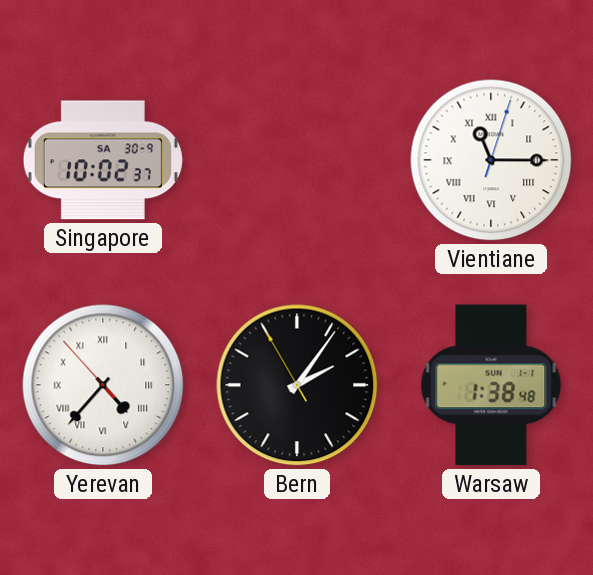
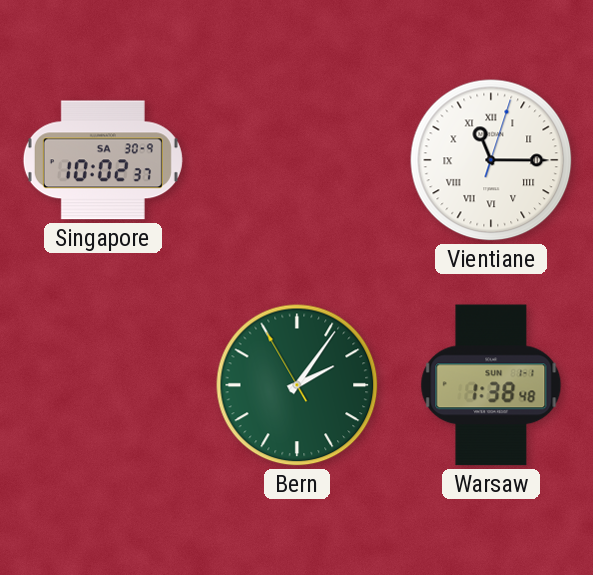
Yerevan: 4:36 -> none
Bern dial: black -> green
